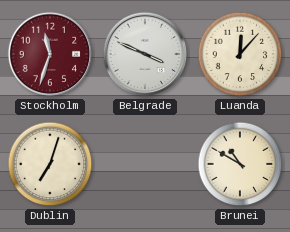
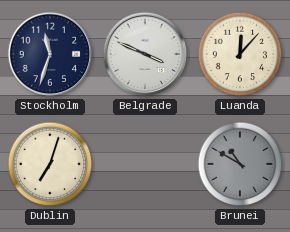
Stockholm dial: burgundy -> navy
Brunei dial: cream -> grey
